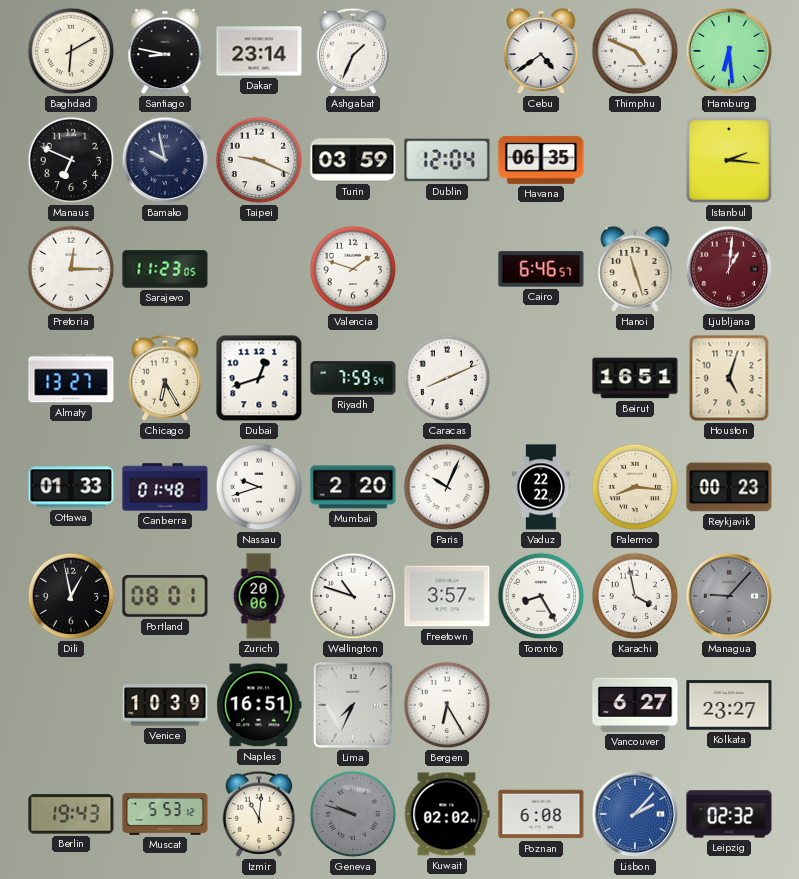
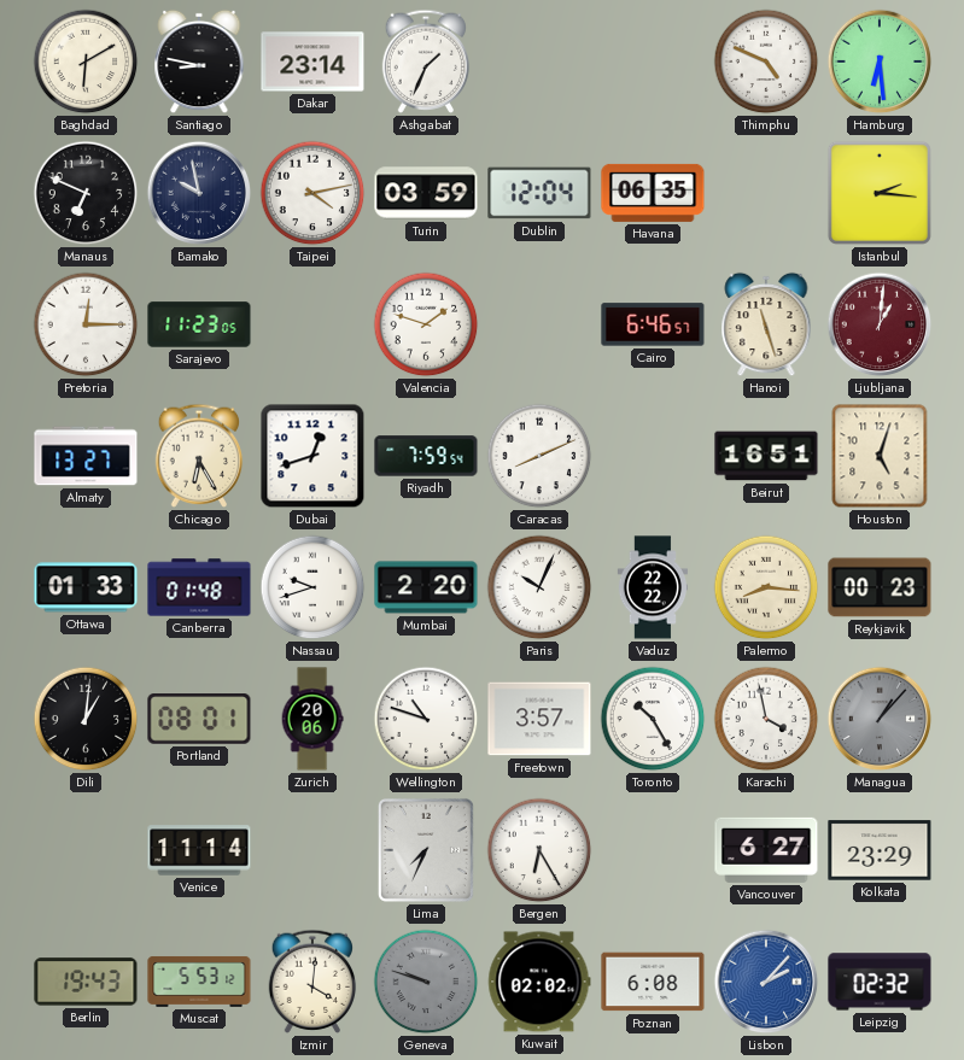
Cebu: 4:39 -> none
Taipei: 9:19 -> 4:13
Dili: 12:58 -> 1:01
Toronto: 8:25 -> 10:25
Managua: 9:07 -> 1:07
Venice: 10:39 -> 11:14
Naples: 16:51 -> none
Kolkata: 23:27 -> 23:29
Izmir: 11:01 -> 4:01
